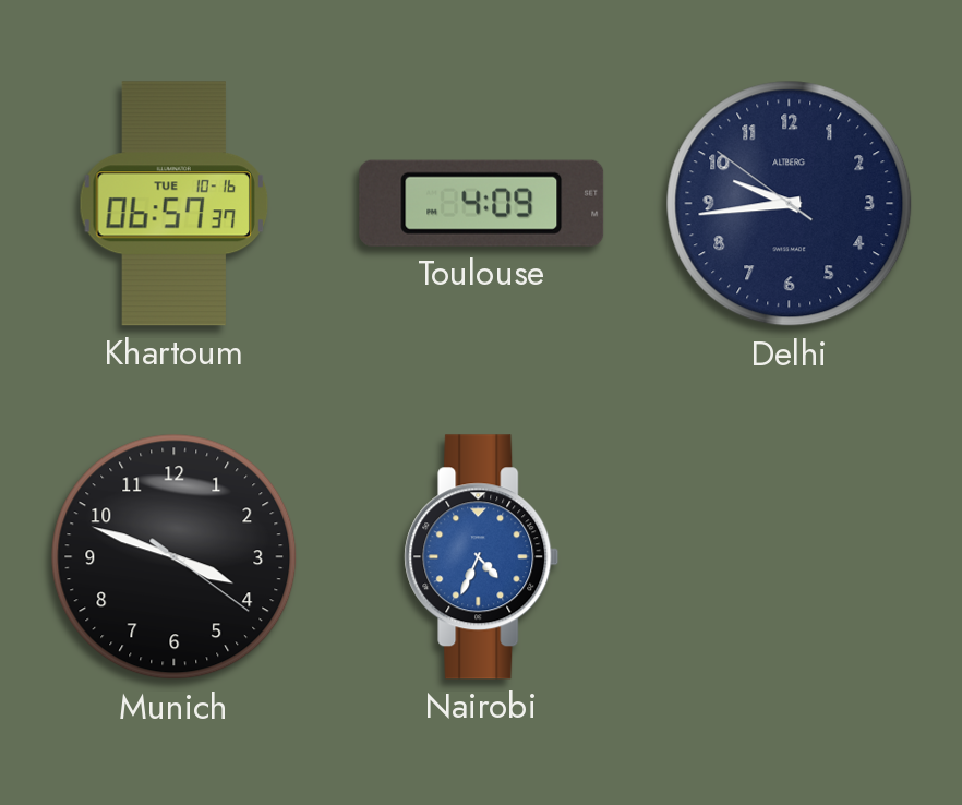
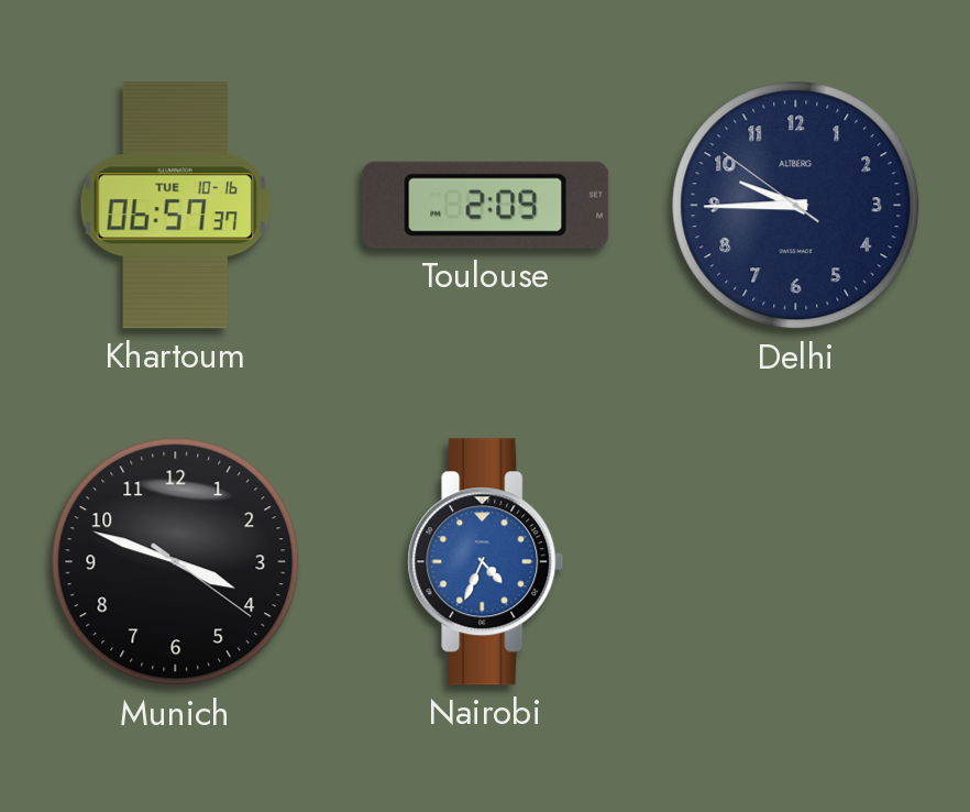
Toulouse: 4:09 -> 2:09
Delhi: 9:43 -> 9:44
